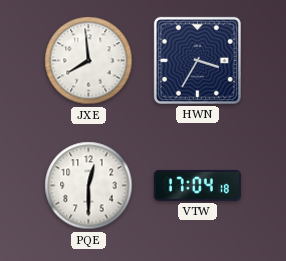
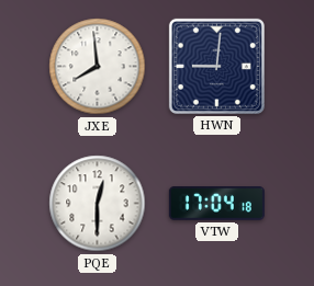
HWN: 3:35 -> 9:01
